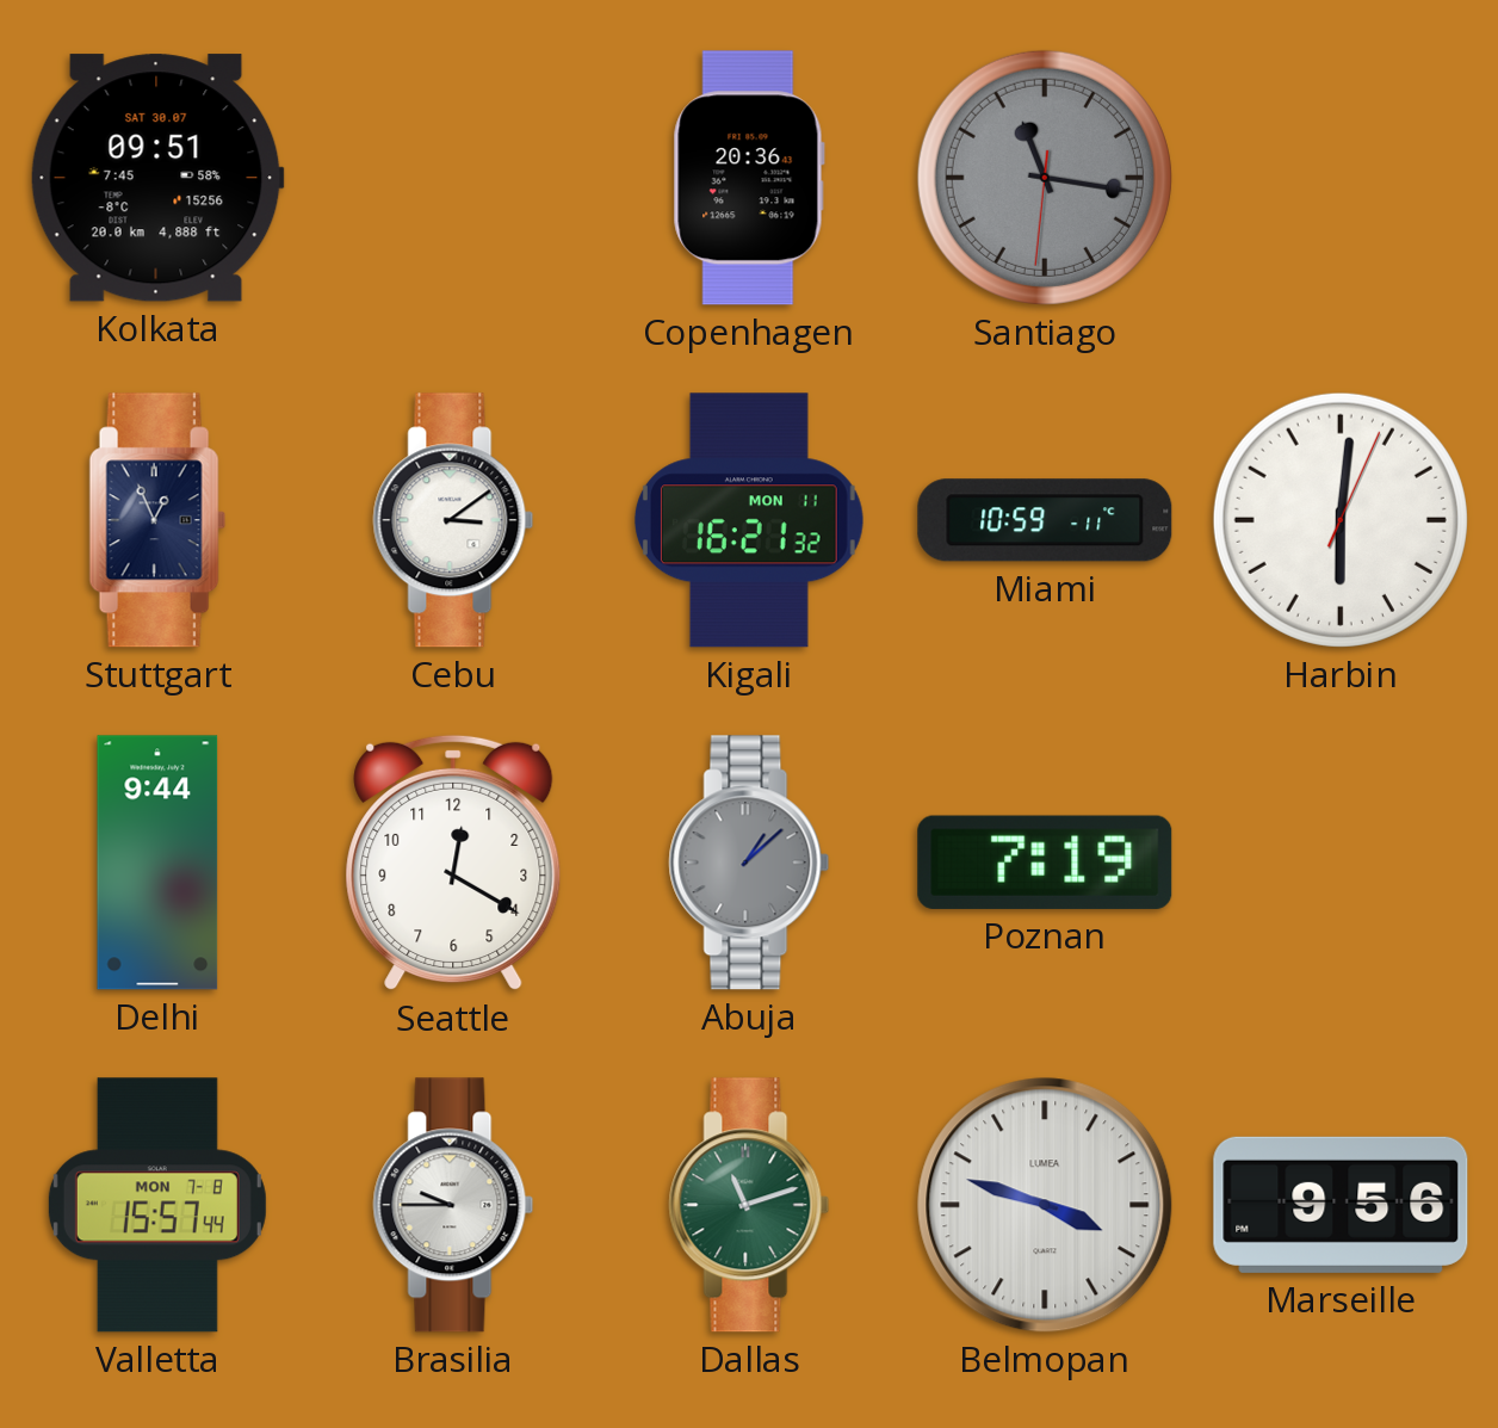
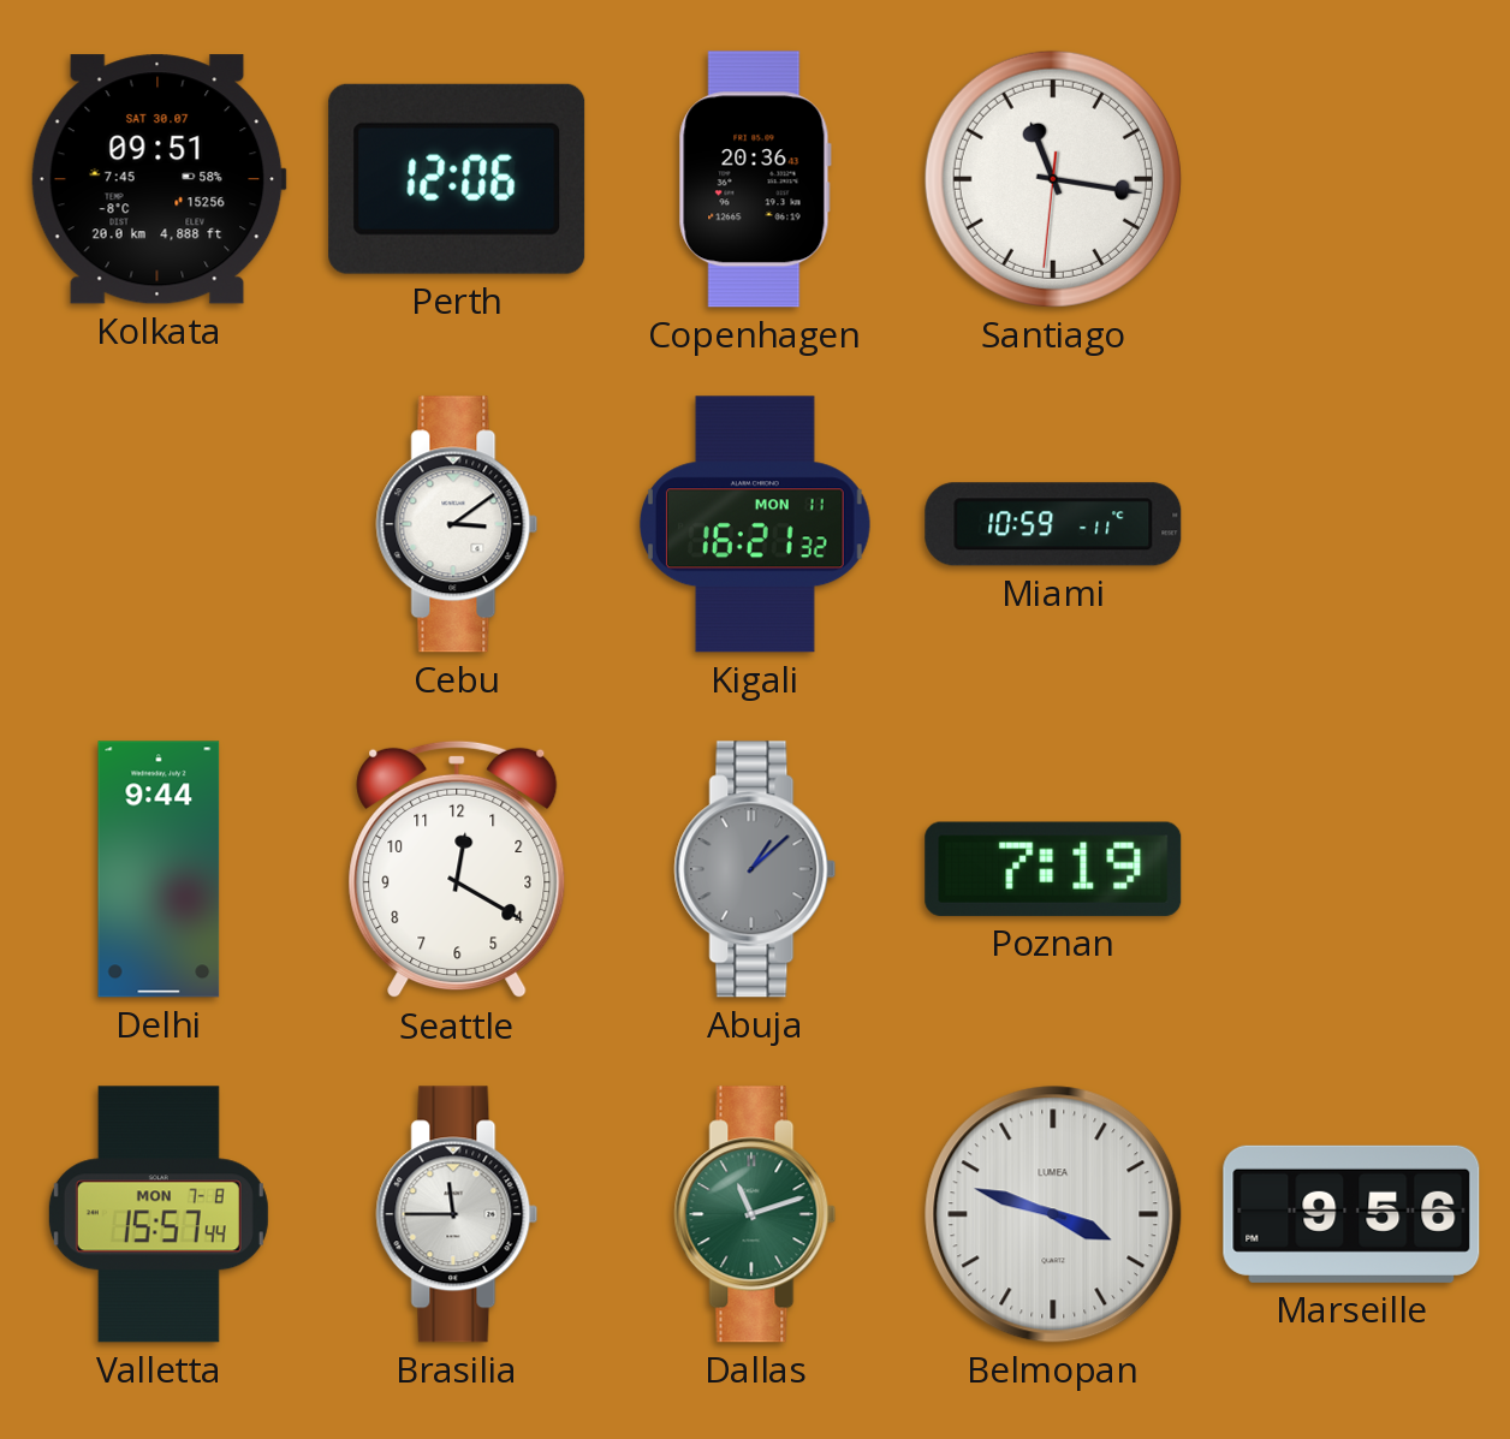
Perth: none -> 12:06
Santiago dial: grey -> white
Stuttgart: 12:56 -> none
Harbin: 6:01 -> none
Brasilia: 9:45 -> 11:45
